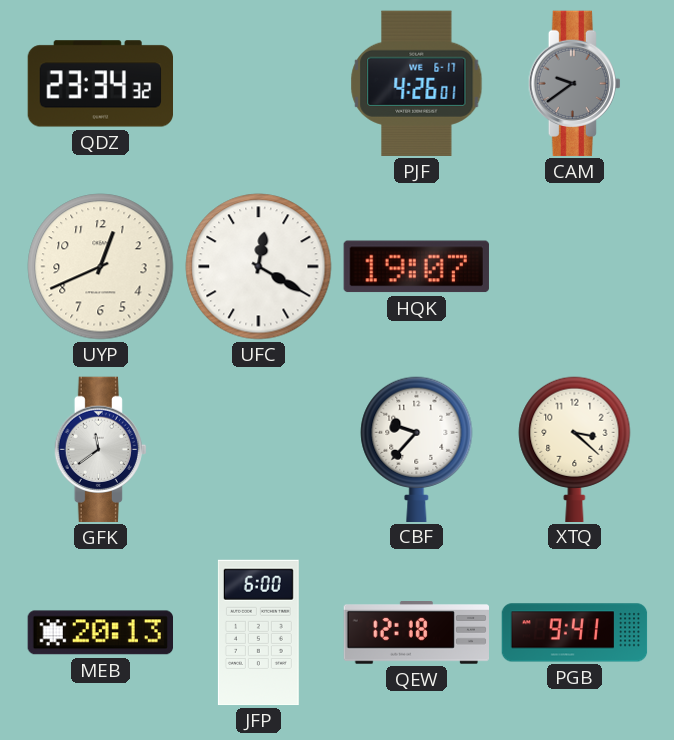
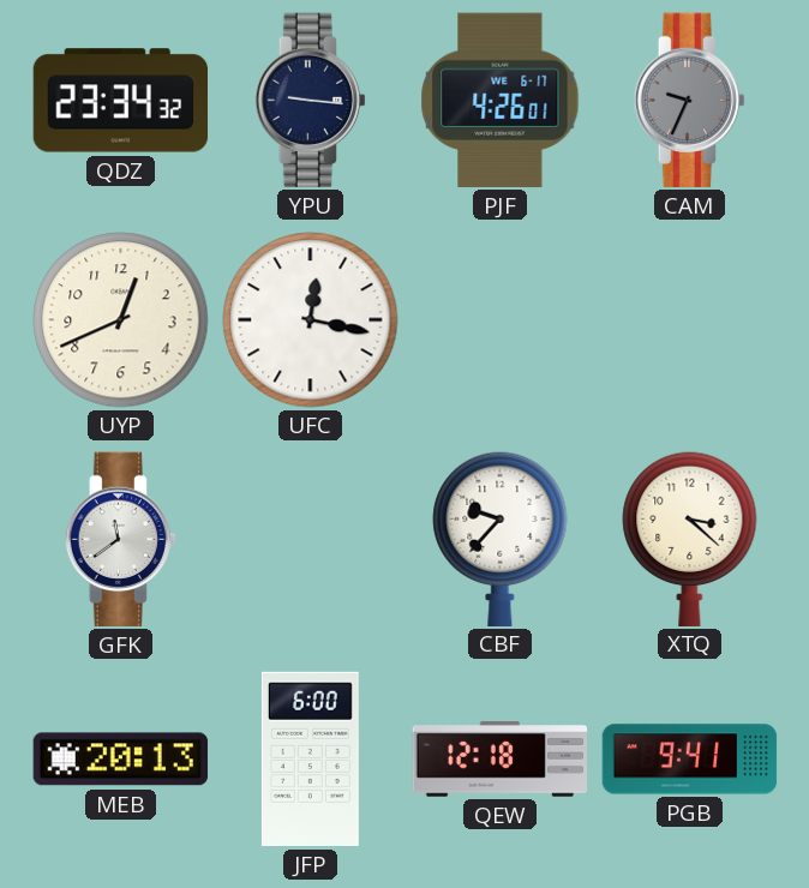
YPU: none -> 9:16
CAM: 9:39 -> 9:34
UFC: 12:20 -> 12:17
HQK: 19:07 -> none
